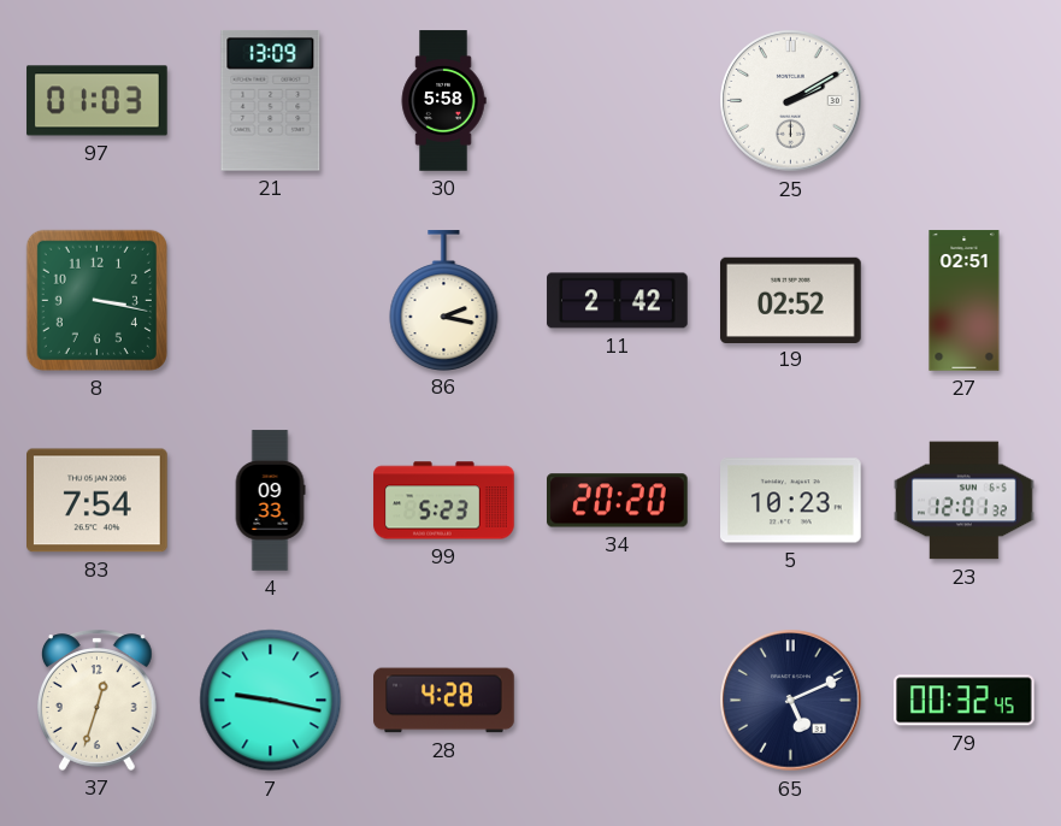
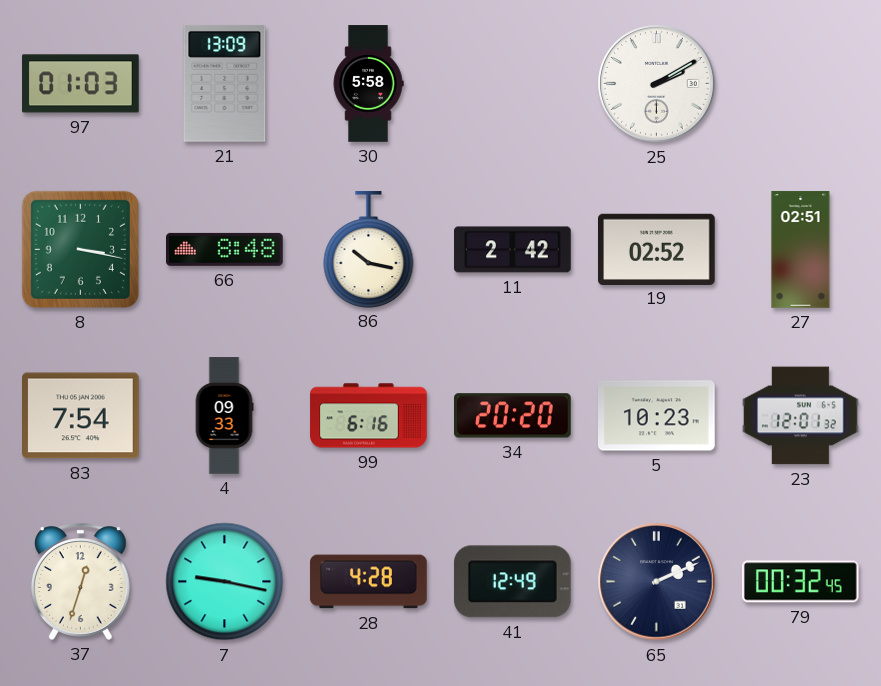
66: none -> 8:48
86: 2:17 -> 10:17
99: 5:23 -> 6:16
41: none -> 12:49
65: 5:11 -> 2:11
